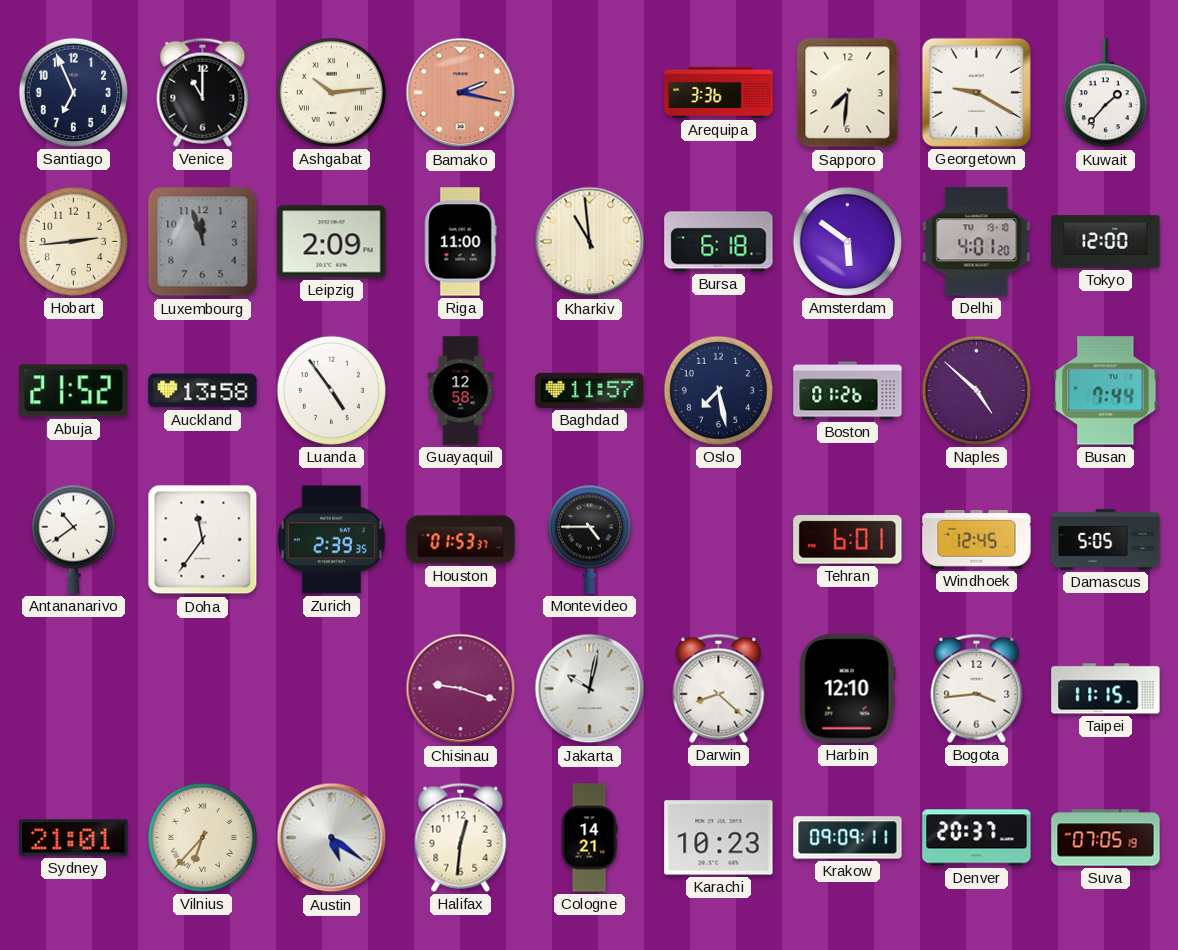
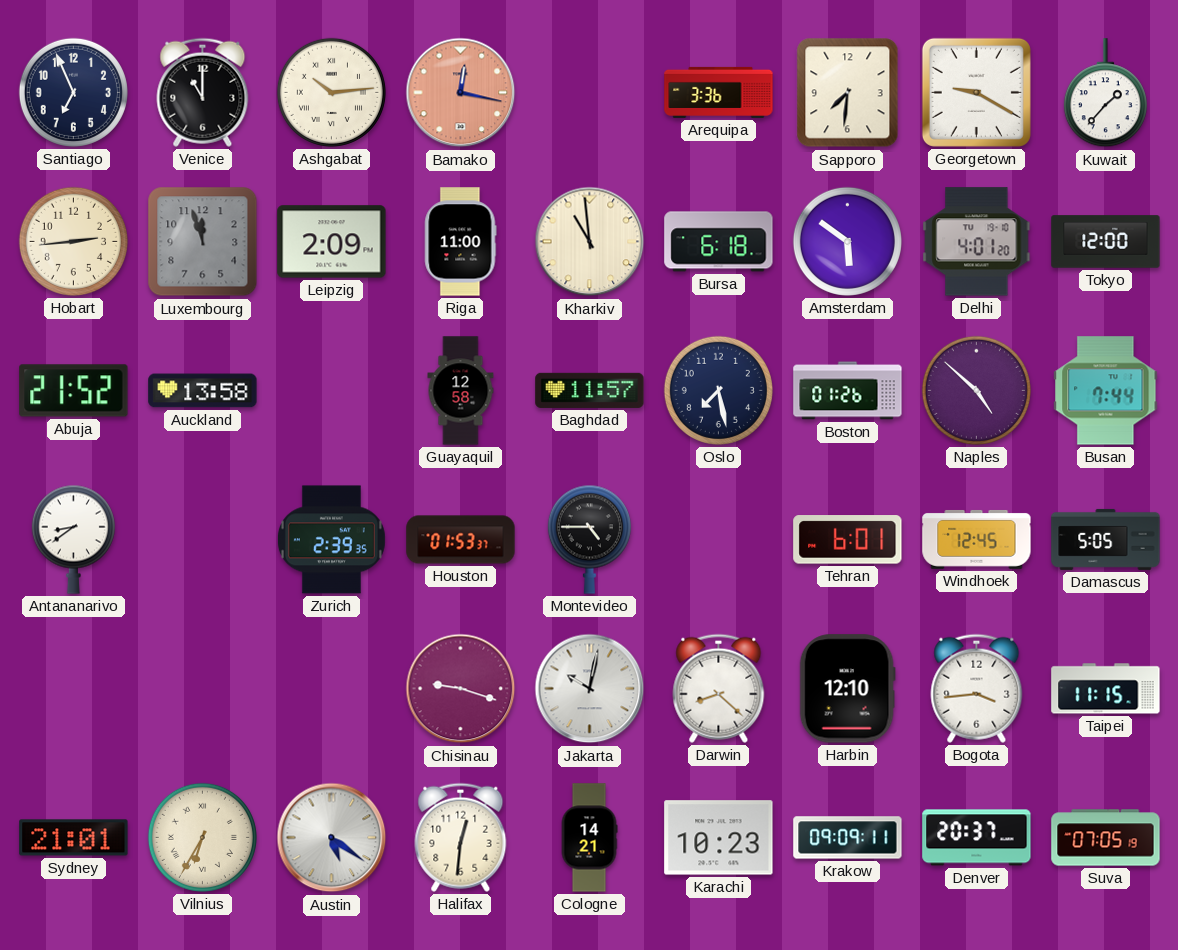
Bamako: 2:17 -> 12:17
Luanda: 4:54 -> none
Antananarivo: 10:39 -> 8:39
Doha: 11:36 -> none
Vilnius: 6:37 -> 6:35
